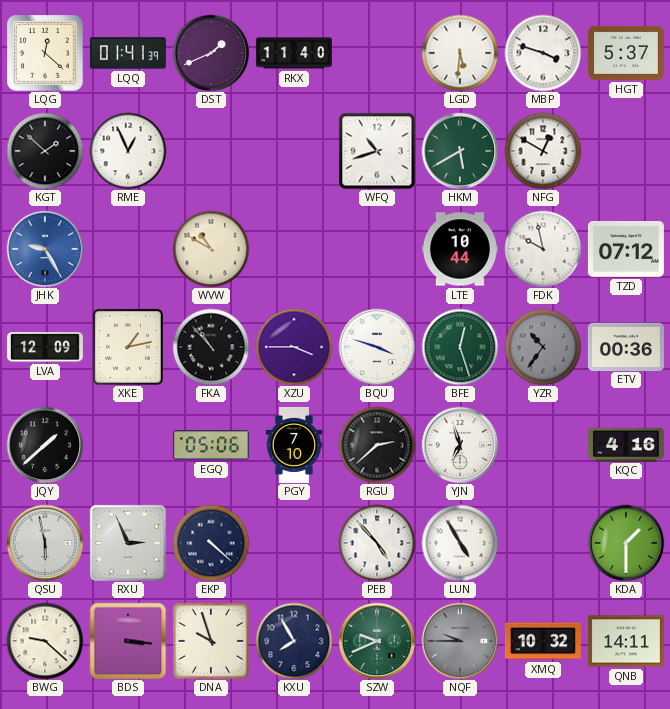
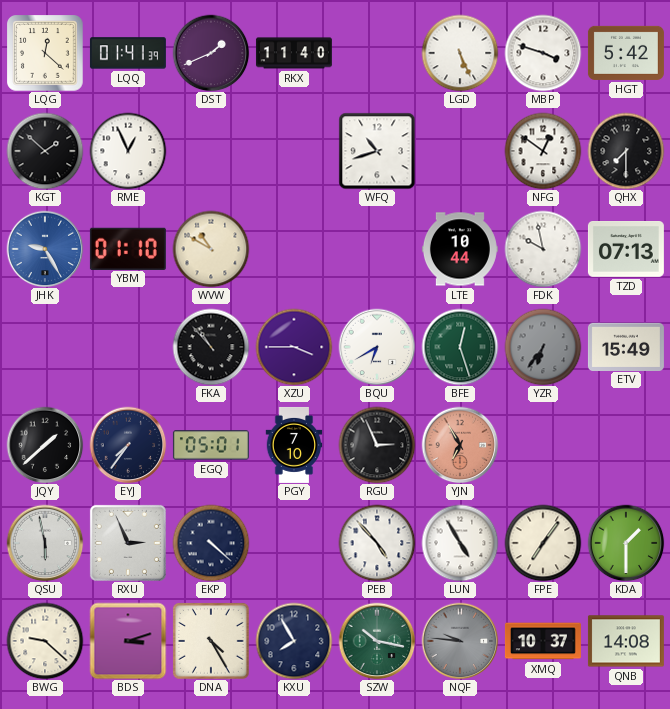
LGD: 5:31 -> 5:26
HGT: 5:37 -> 5:42
HKM: 5:40 -> none
NFG: 12:50 -> 12:51
QHX: none -> 7:30
YBM: none -> 01:10
TZD: 07:12 -> 07:13
LVA: 12:09 -> none
XKE: 1:13 -> none
BQU: 3:48 -> 6:40
YZR: 10:36 -> 6:36
ETV: 00:36 -> 15:49
EYJ: none -> 7:36
EGQ: 05:06 -> 05:01
RGU: 2:38 -> 2:56
YJN: 6:57 -> 6:55
YJN dial: white -> salmon
KQC: 4:16 -> none
FPE: none -> 7:06
BDS: 3:16 -> 3:12
DNA: 9:57 -> 4:25
SZW: 9:41 -> 10:17
NQF: 9:45 -> 9:46
XMQ: 10:32 -> 10:37
QNB: 14:11 -> 14:08
